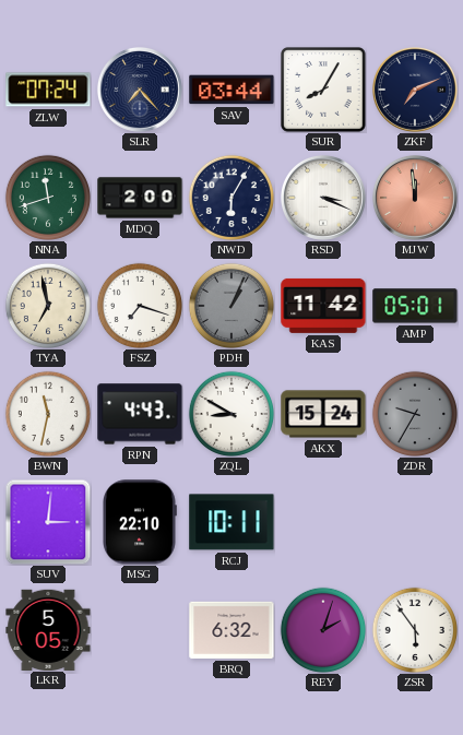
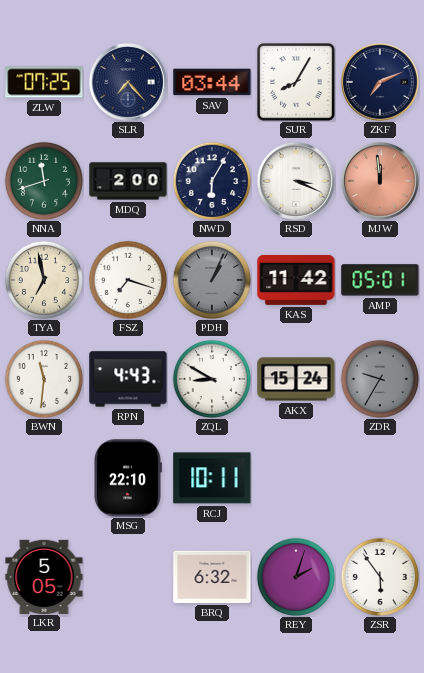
ZLW: 07:24 -> 07:25
BWN: 11:32 -> 11:31
SUV: 3:01 -> none
